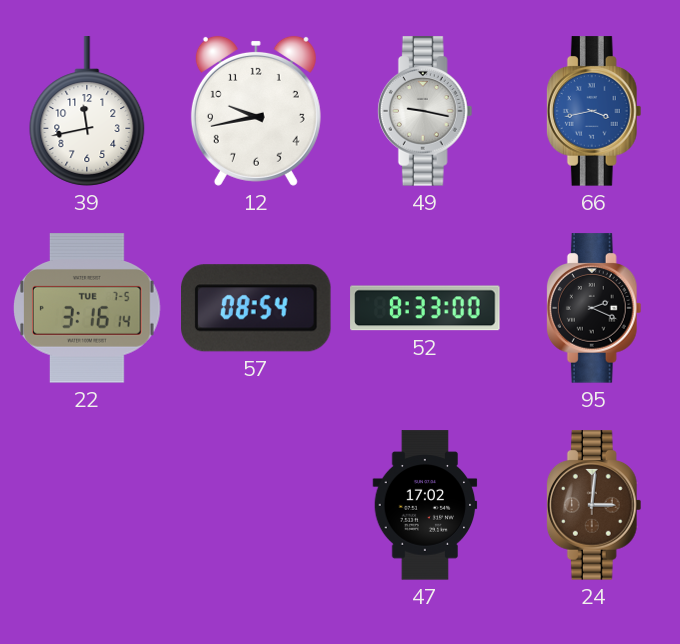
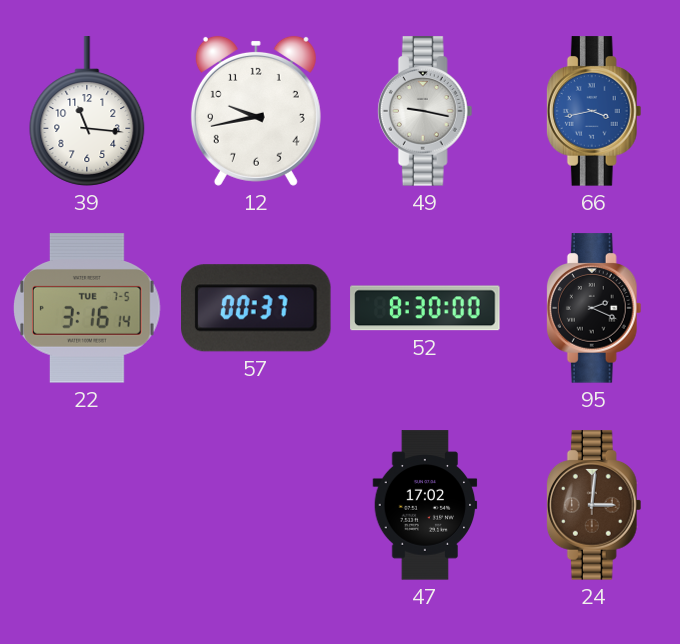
39: 11:43 -> 11:16
57: 08:54 -> 00:37
52: 8:33 -> 8:30
